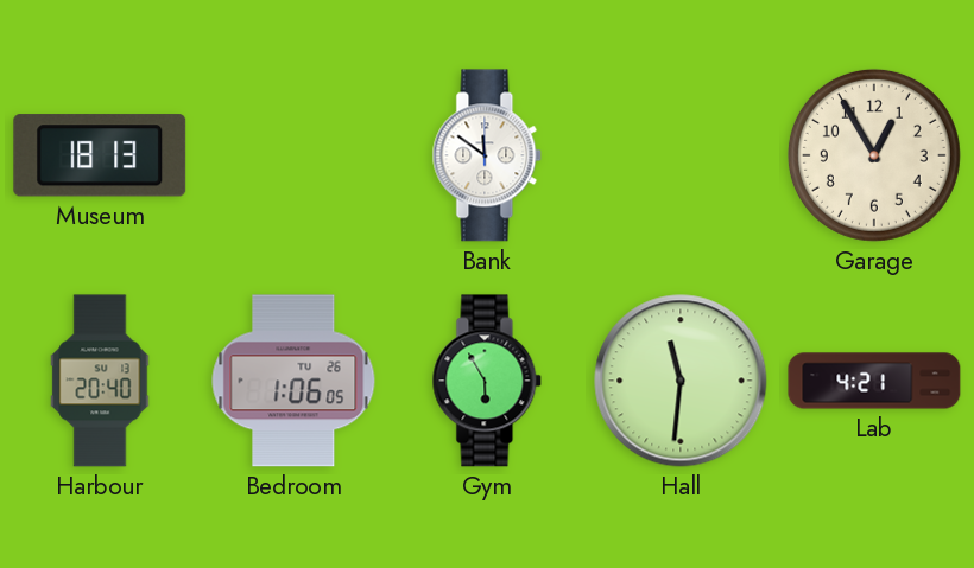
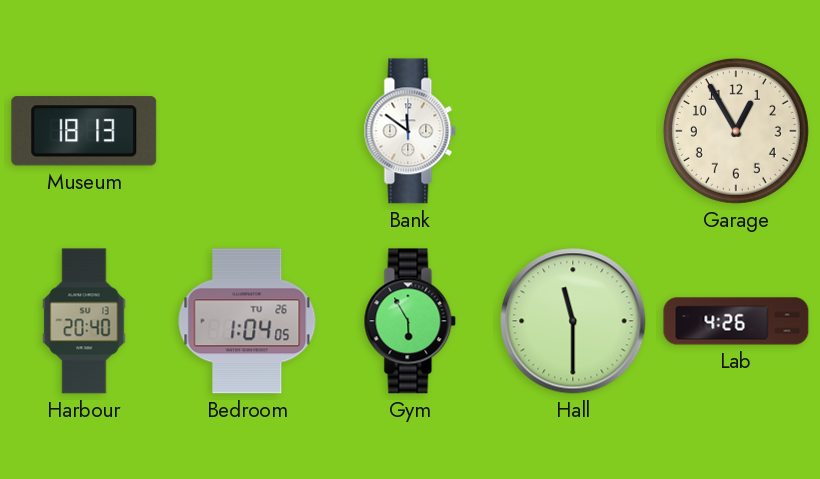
Bedroom: 1:06 -> 1:04
Hall: 11:31 -> 11:30
Lab: 4:21 -> 4:26
